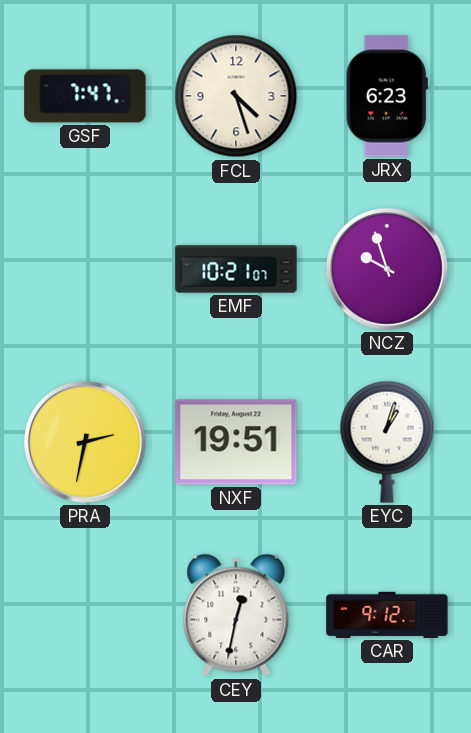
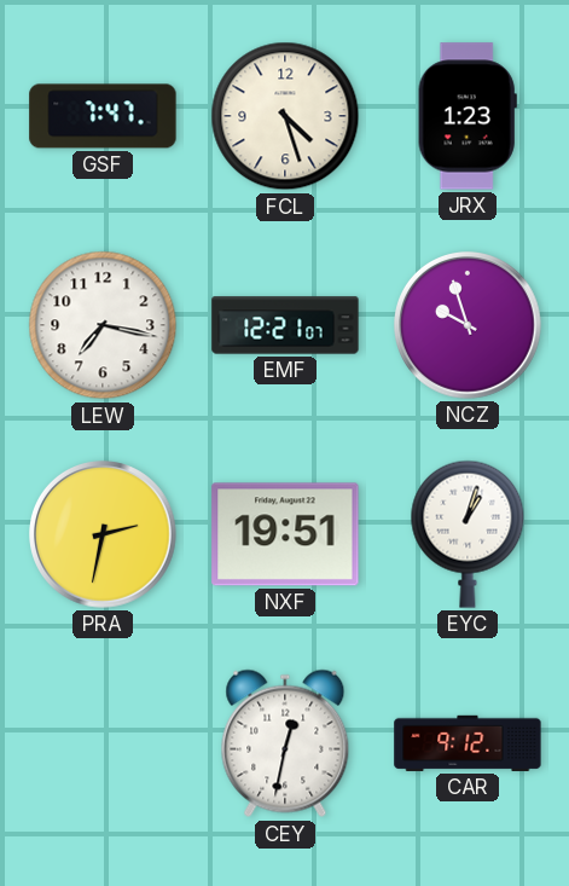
JRX: 6:23 -> 1:23
LEW: none -> 7:17
EMF: 10:21 -> 12:21
